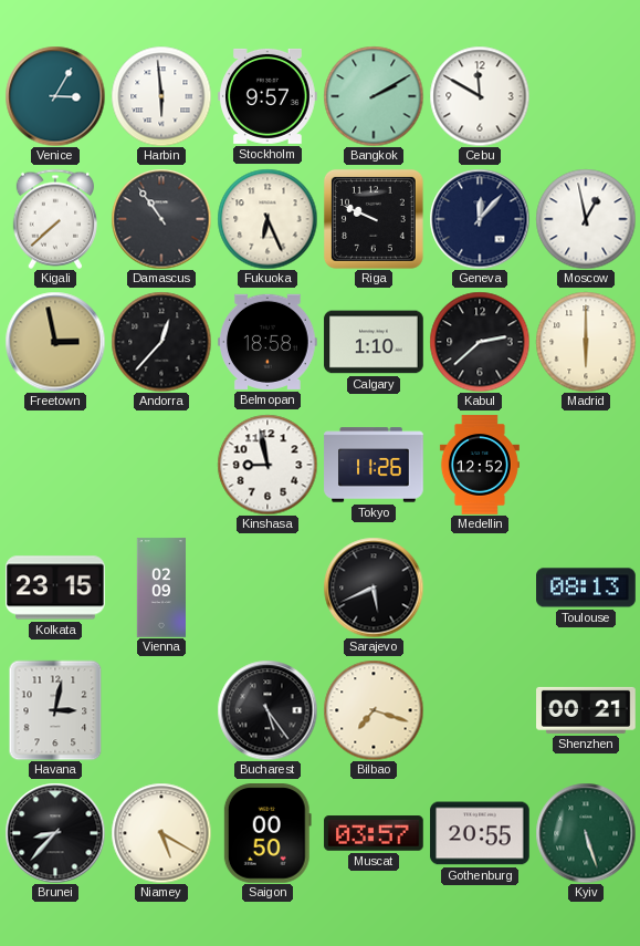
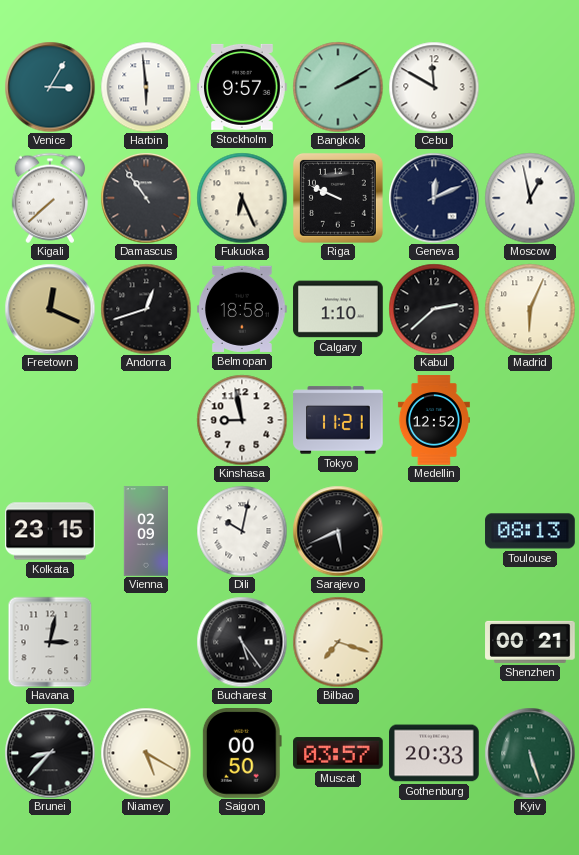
Geneva: 12:07 -> 12:11
Freetown: 2:58 -> 12:19
Andorra: 12:37 -> 12:42
Madrid: 6:00 -> 6:04
Tokyo: 11:26 -> 11:21
Dili: none -> 10:02
Gothenburg: 20:55 -> 20:33
